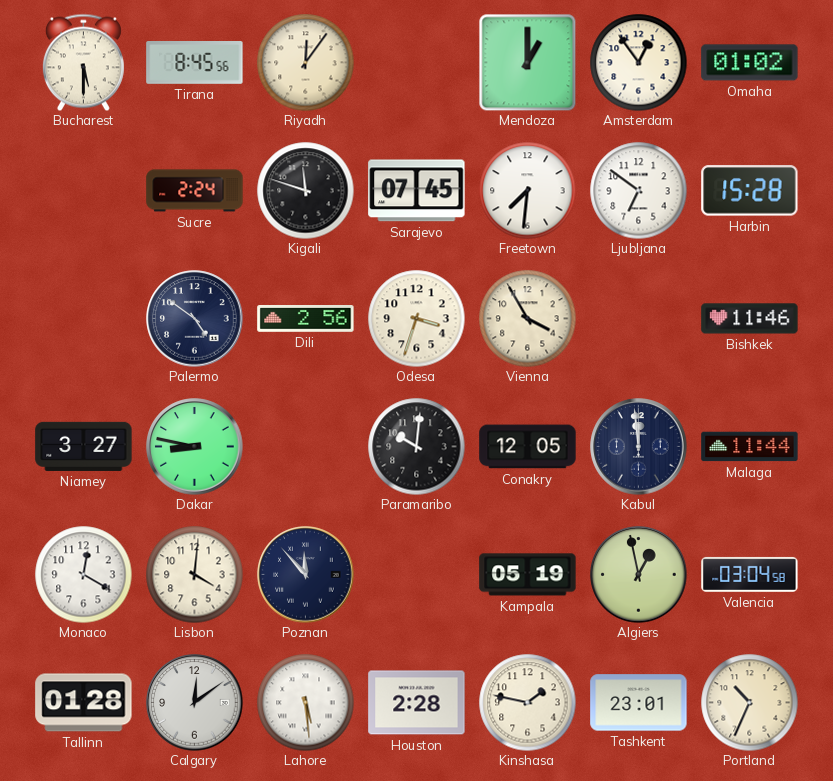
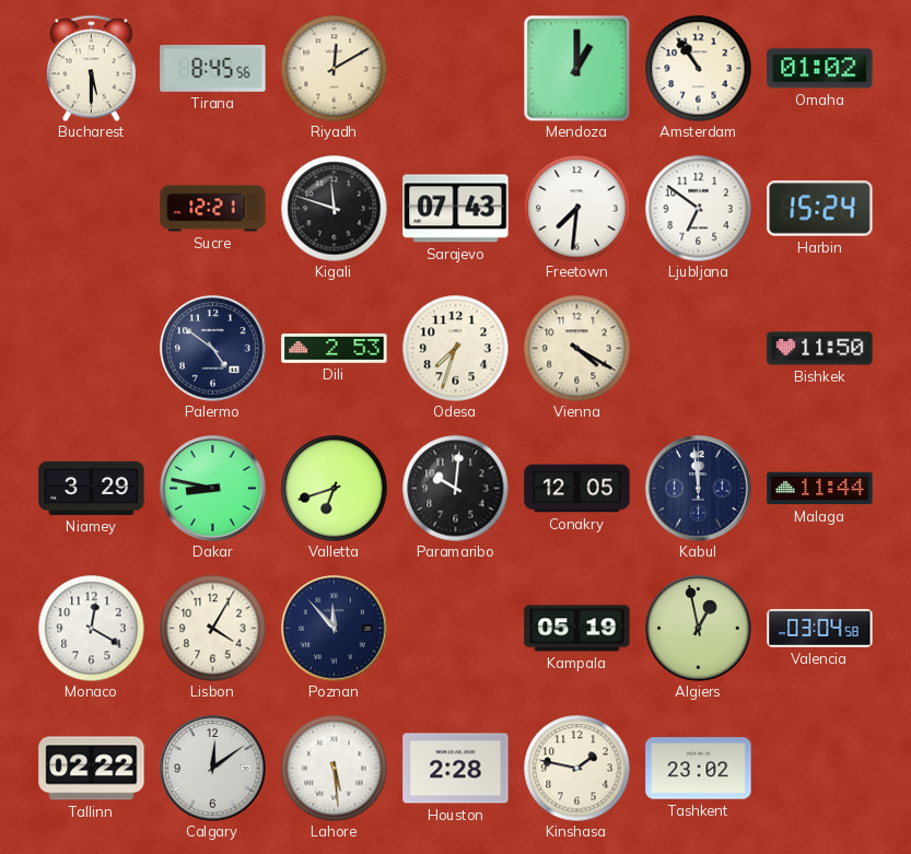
Riyadh: 12:06 -> 12:10
Amsterdam: 12:54 -> 10:54
Sucre: 2:24 -> 12:21
Sarajevo: 07:45 -> 07:43
Harbin: 15:28 -> 15:24
Dili: 2:56 -> 2:53
Odesa: 3:33 -> 7:33
Vienna: 3:55 -> 4:20
Bishkek: 11:46 -> 11:50
Niamey: 3:27 -> 3:29
Valletta: none -> 6:42
Lisbon: 4:01 -> 4:05
Tallinn: 01:28 -> 02:22
Tashkent: 23:01 -> 23:02
Portland: 10:34 -> none
